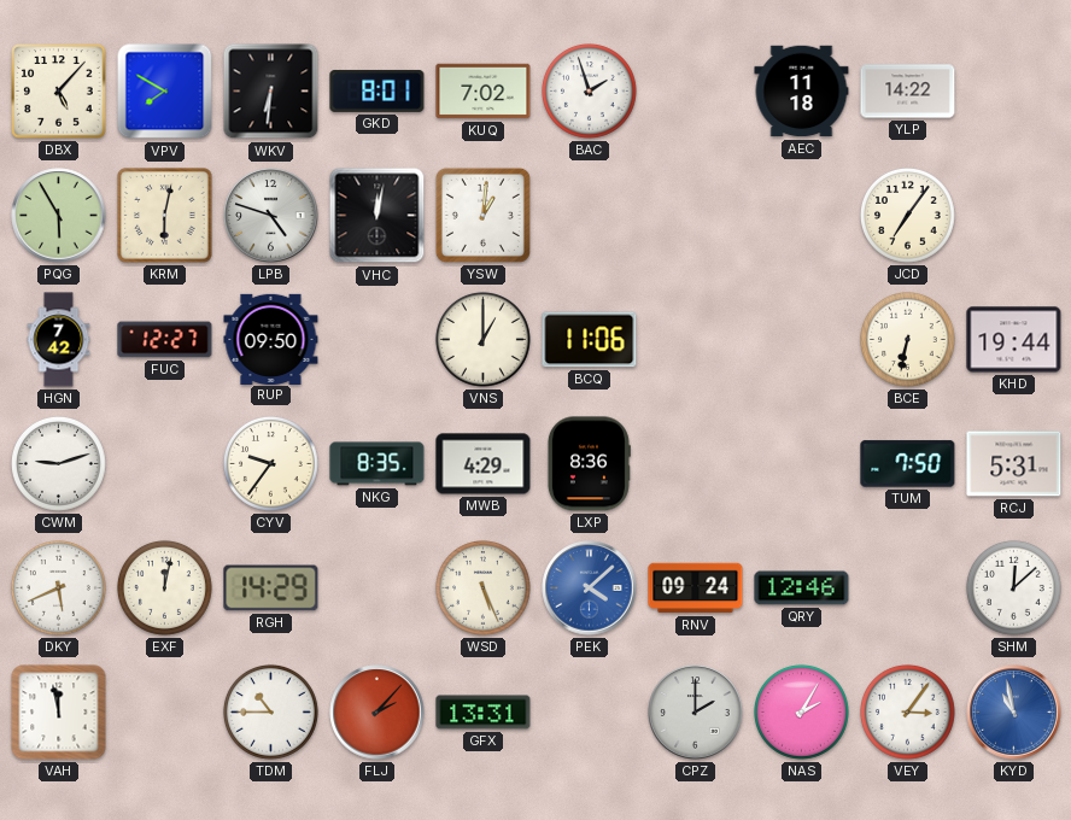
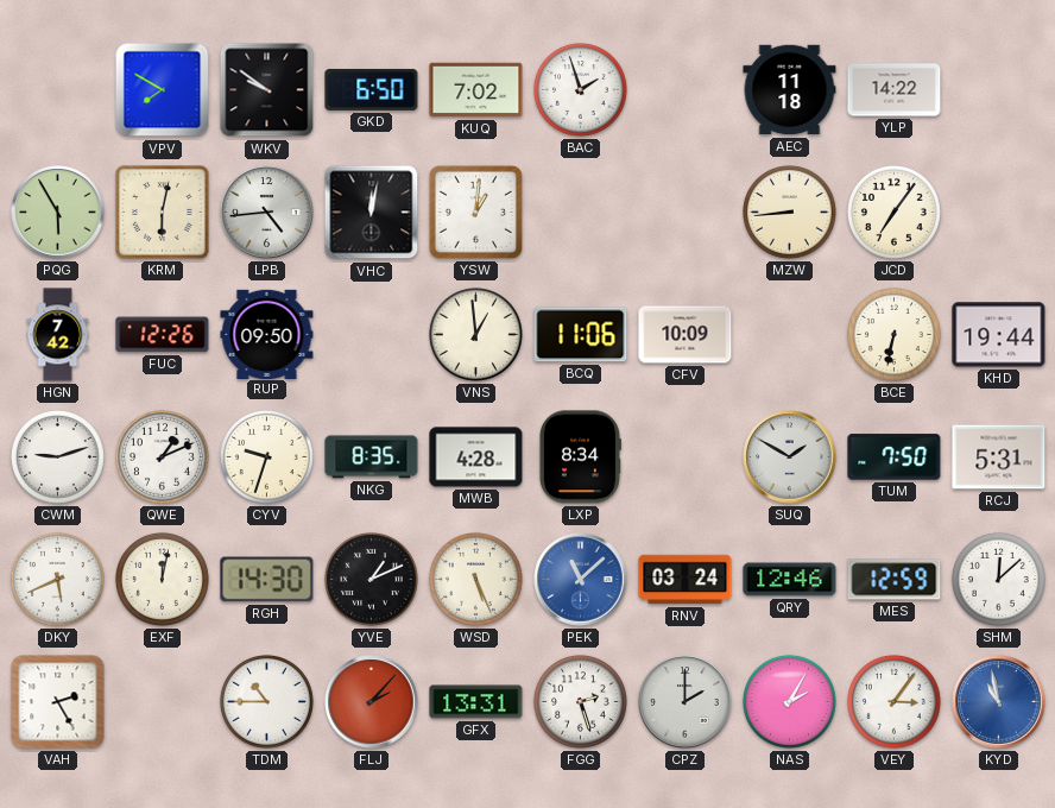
DBX: 5:07 -> none
WKV: 6:31 -> 9:51
GKD: 8:01 -> 6:50
LPB: 4:48 -> 4:44
MZW: none -> 8:44
FUC: 12:27 -> 12:26
VNS: 1:00 -> 12:59
CFV: none -> 10:09
QWE: none -> 1:11
CYV: 9:36 -> 9:33
MWB: 4:29 -> 4:28
LXP: 8:36 -> 8:34
SUQ: none -> 1:50
RGH: 14:29 -> 14:30
YVE: none -> 1:11
PEK: 4:08 -> 11:08
RNV: 09:24 -> 03:24
MES: none -> 12:59
VAH: 11:58 -> 2:25
FGG: none -> 2:27
